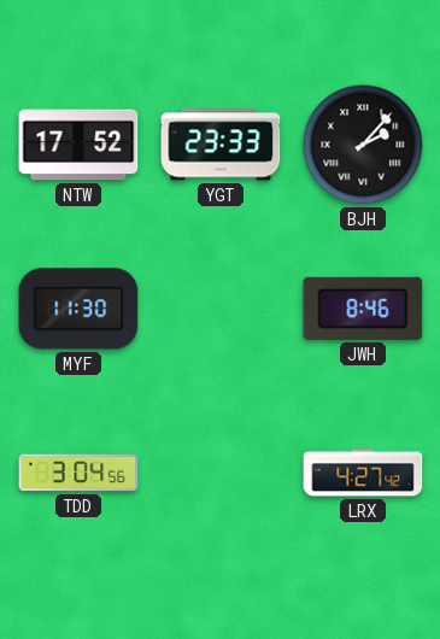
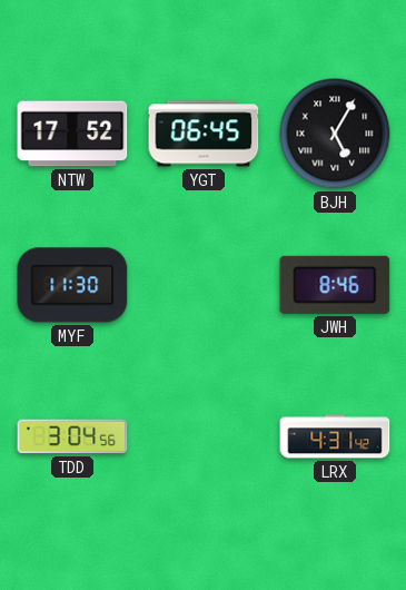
YGT: 23:33 -> 06:45
BJH: 2:07 -> 5:05
LRX: 4:27 -> 4:31
